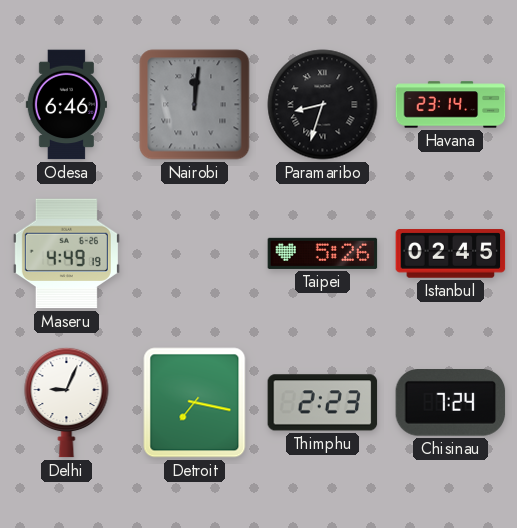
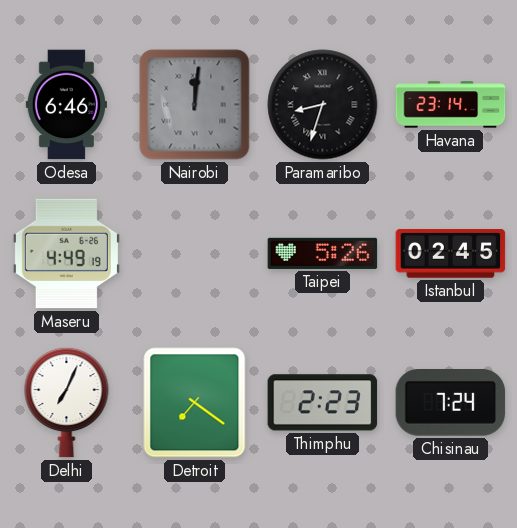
Delhi: 9:04 -> 7:04
Detroit: 7:17 -> 7:21
